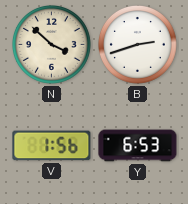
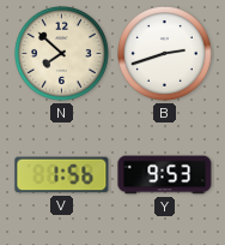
N: 3:52 -> 7:52
Y: 6:53 -> 9:53
